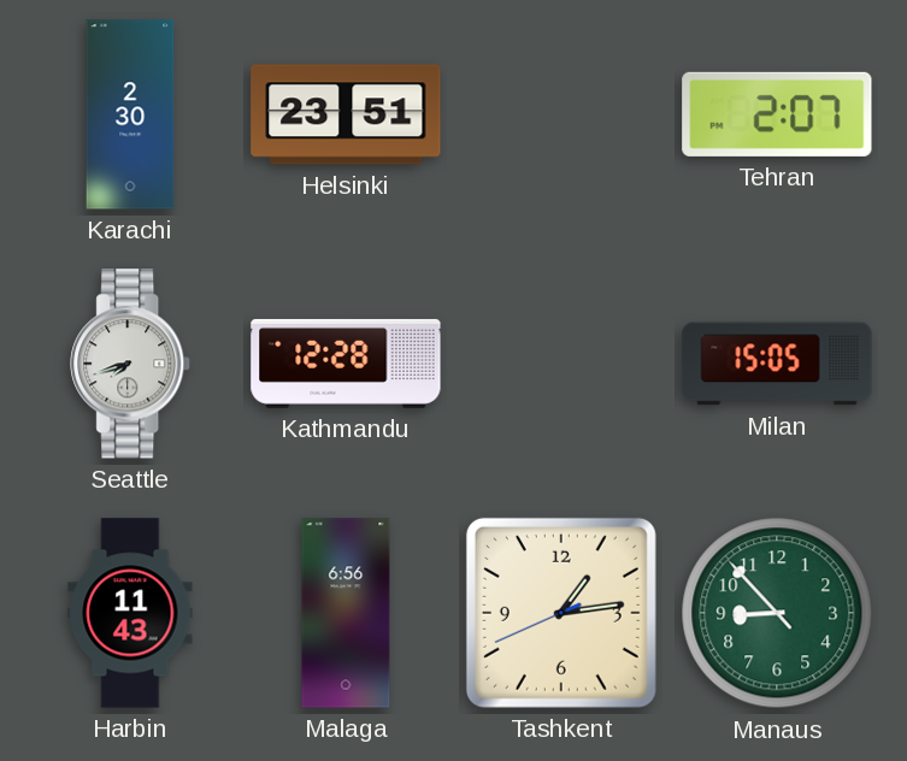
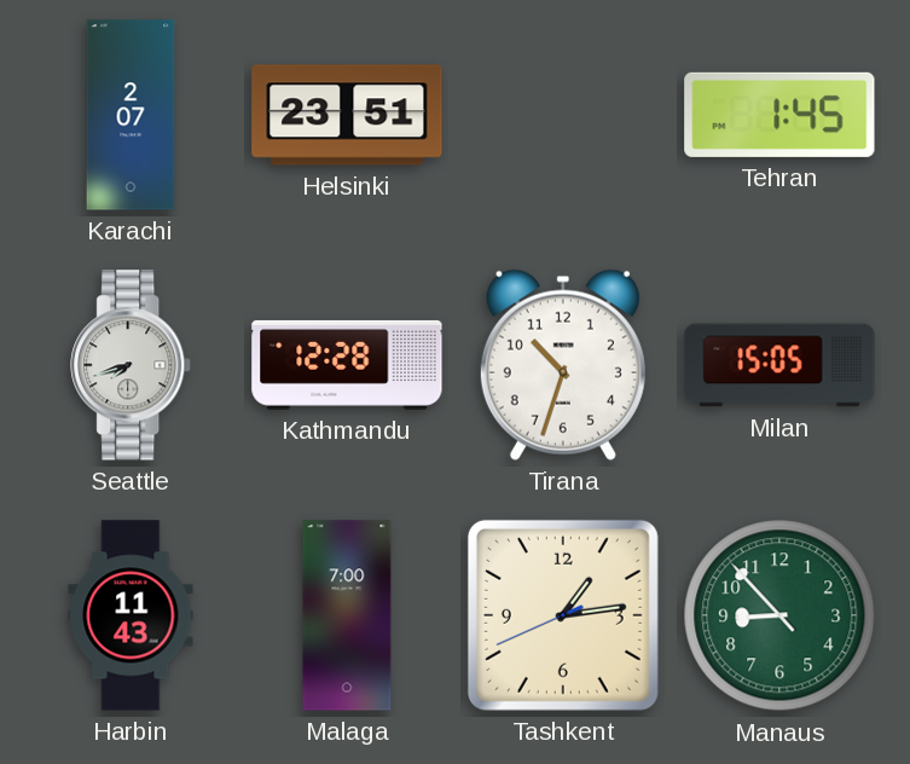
Karachi: 2:30 -> 2:07
Tehran: 2:07 -> 1:45
Tirana: none -> 10:33
Malaga: 6:56 -> 7:00
